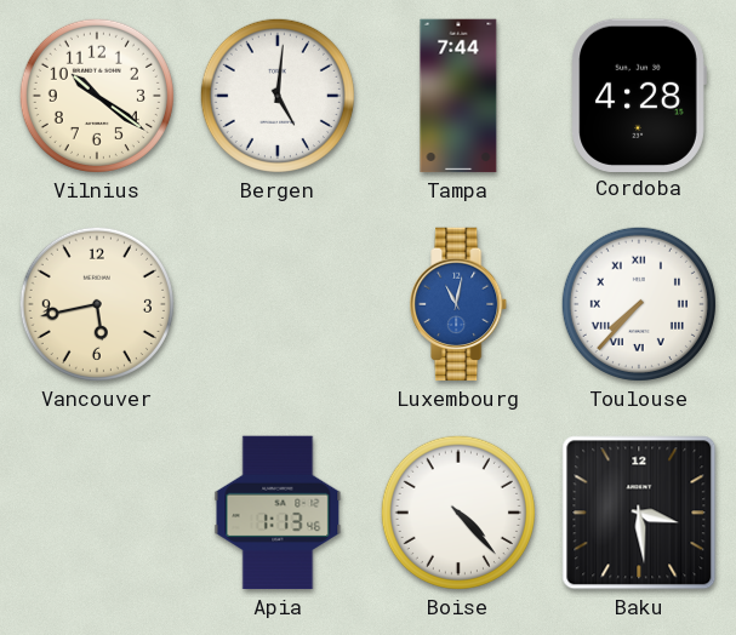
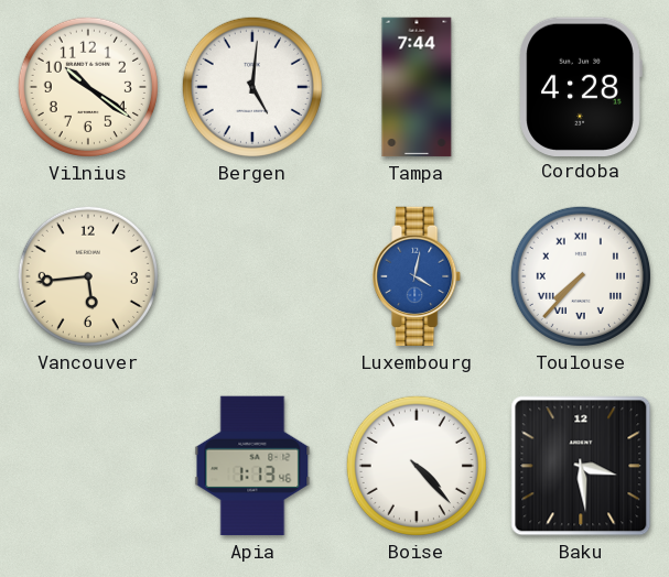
Vancouver: 5:43 -> 5:44
Luxembourg: 11:02 -> 4:02
